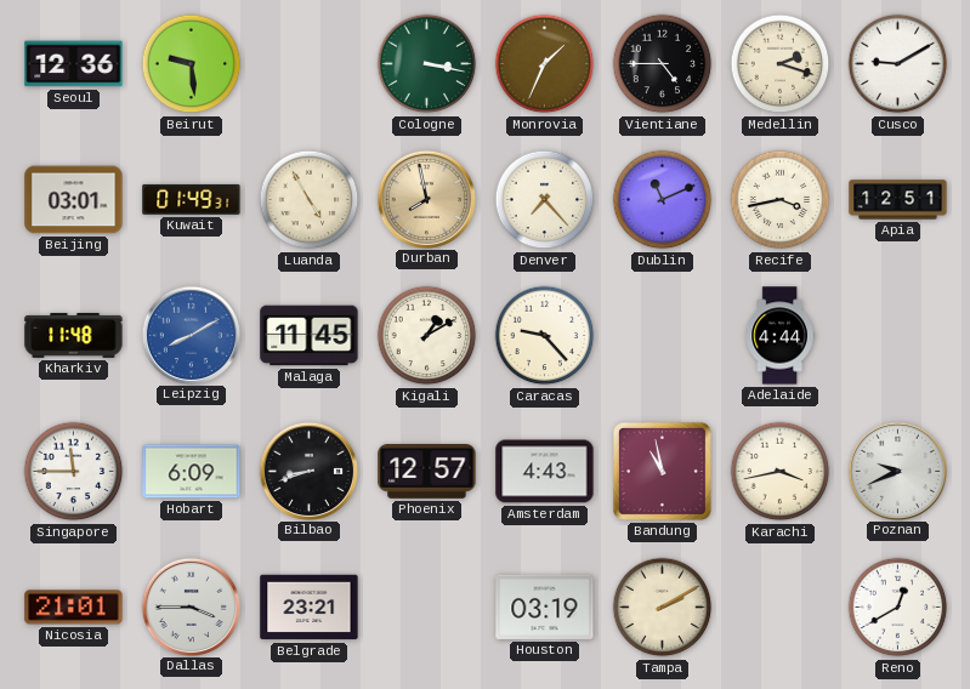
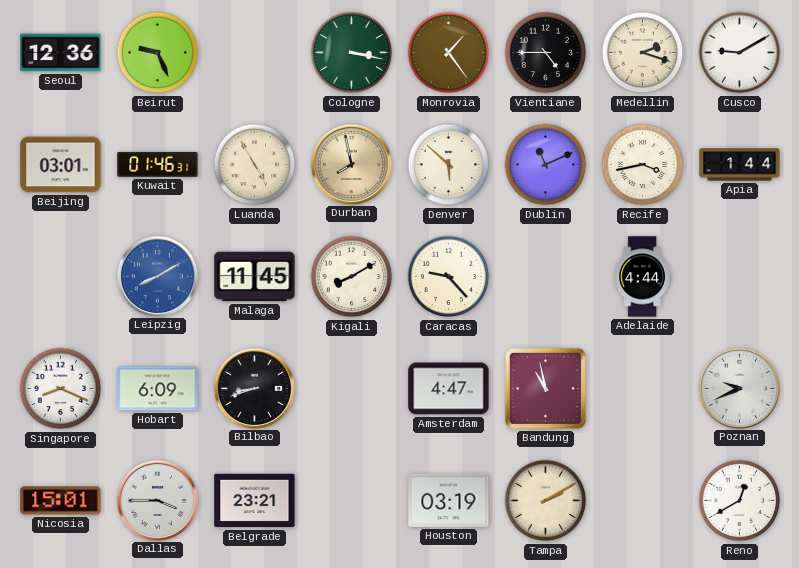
Beirut: 9:29 -> 9:26
Monrovia: 1:34 -> 1:24
Kuwait: 01:49 -> 01:46
Denver: 7:23 -> 5:52
Apia: 12:51 -> 1:44
Kharkiv: 11:48 -> none
Kigali: 1:10 -> 8:10
Singapore: 11:45 -> 8:19
Phoenix: 12:57 -> none
Amsterdam: 4:43 -> 4:47
Karachi: 3:43 -> none
Nicosia: 21:01 -> 15:01
